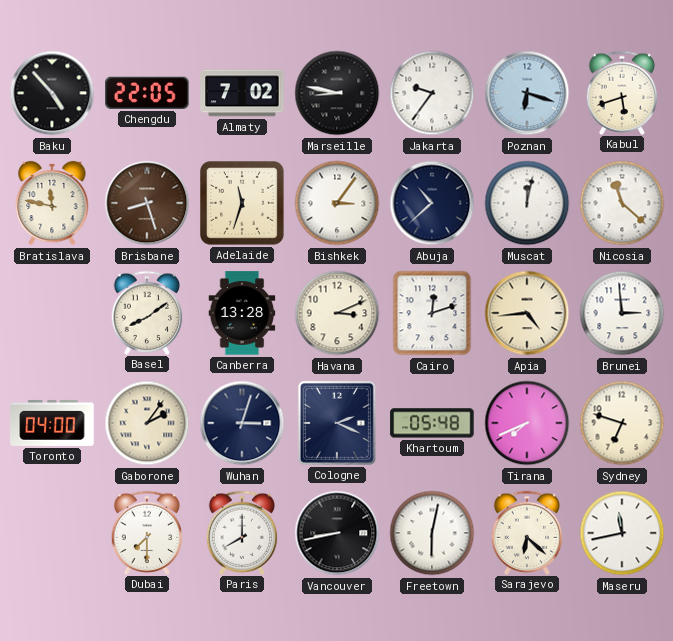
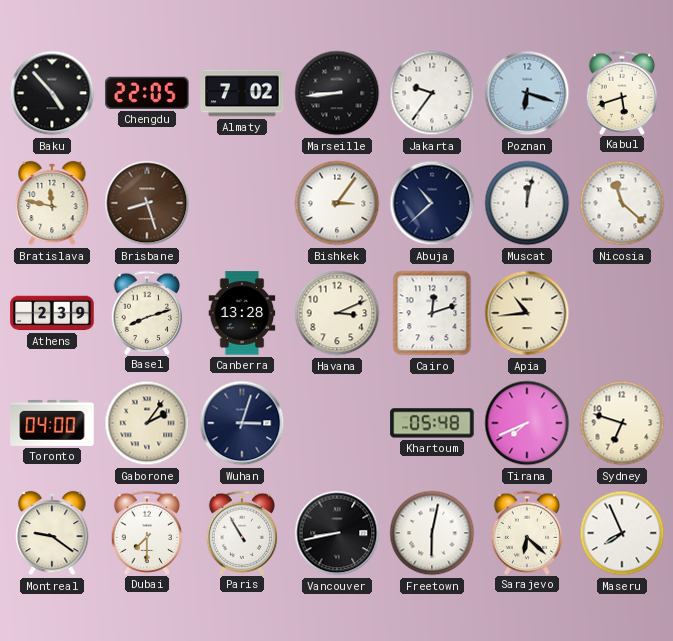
Marseille: 8:47 -> 8:44
Adelaide: 11:33 -> none
Athens: none -> 2:39
Basel: 8:09 -> 8:12
Apia: 4:44 -> 10:44
Brunei: 2:59 -> none
Cologne: 2:19 -> none
Montreal: none -> 9:21
Paris: 8:00 -> 10:55
Maseru: 11:43 -> 7:56
